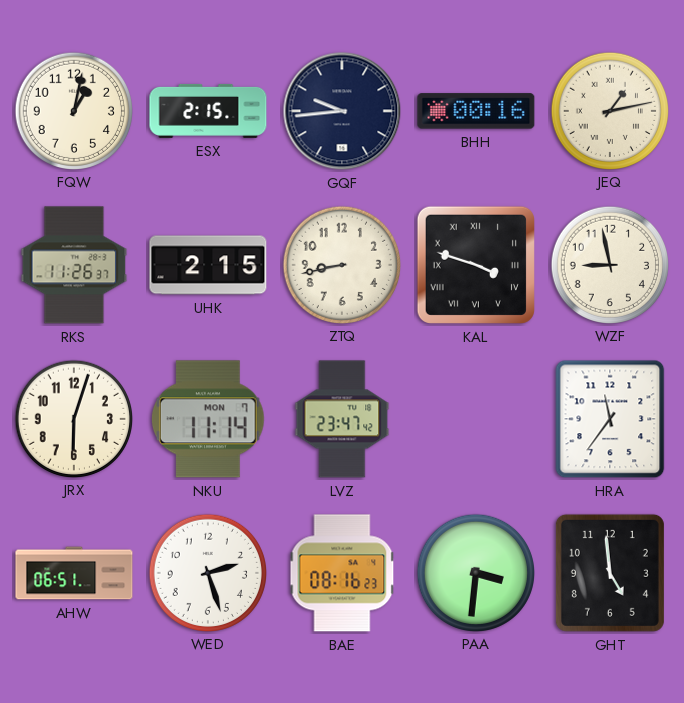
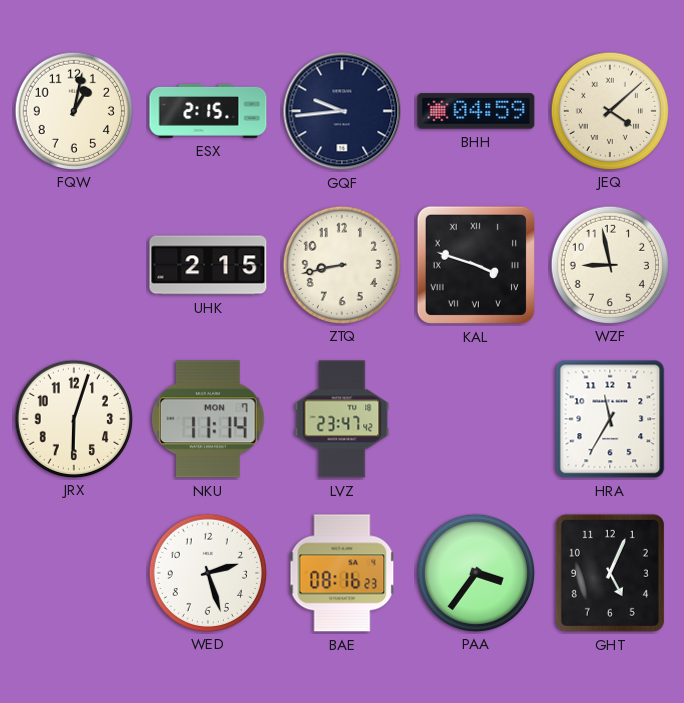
BHH: 00:16 -> 04:59
JEQ: 1:13 -> 4:08
RKS: 11:26 -> none
HRA: 11:36 -> 11:35
AHW: 06:51 -> none
PAA: 3:31 -> 3:36
GHT: 4:59 -> 5:04
